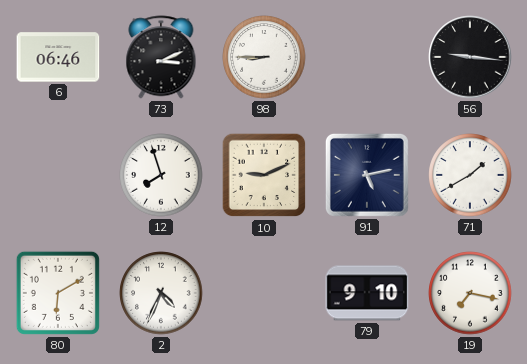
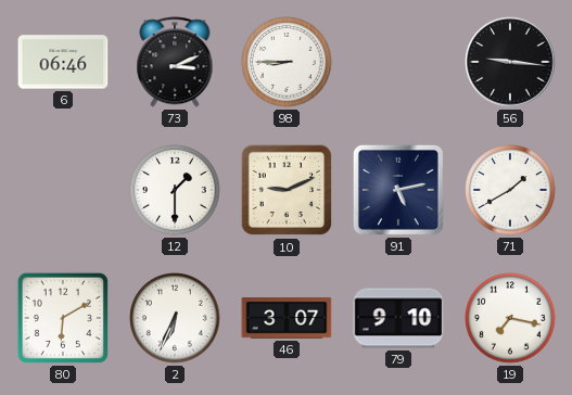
12: 7:57 -> 1:30
2: 4:34 -> 6:34
46: none -> 3:07
